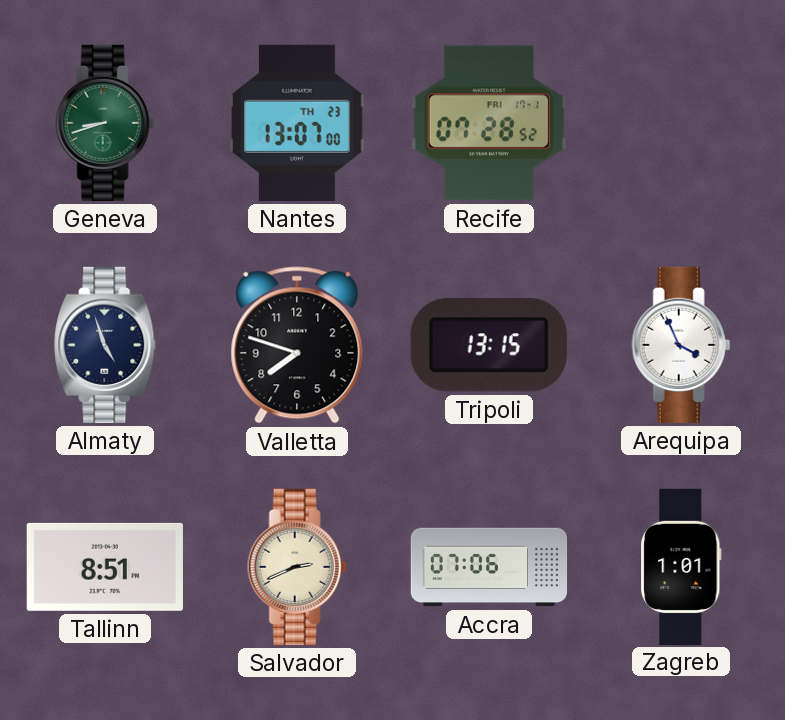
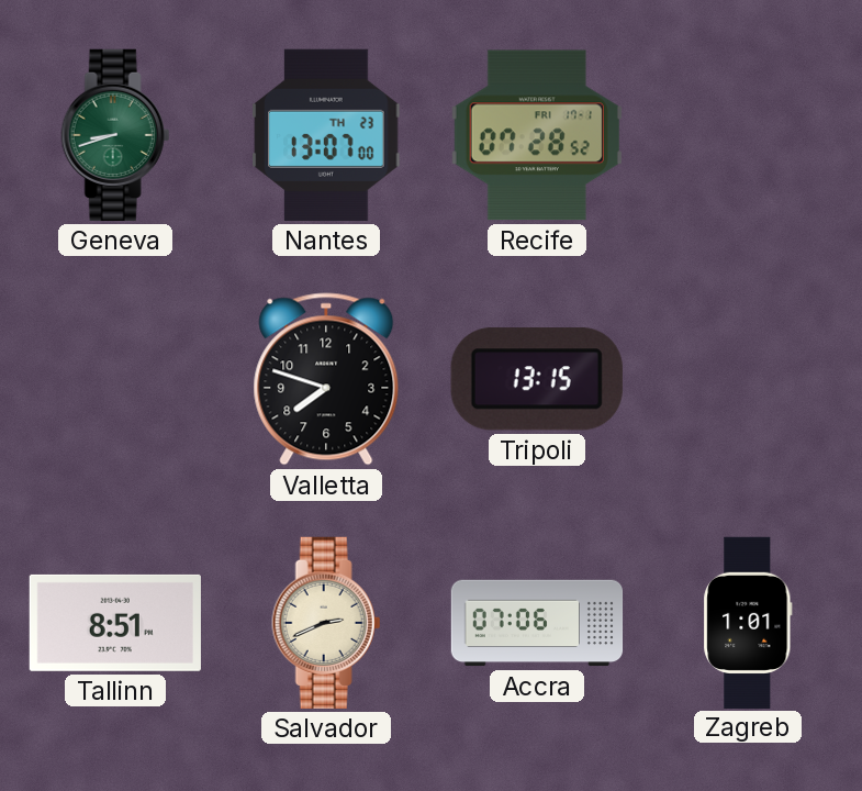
Almaty: 4:57 -> none
Arequipa: 3:56 -> none
